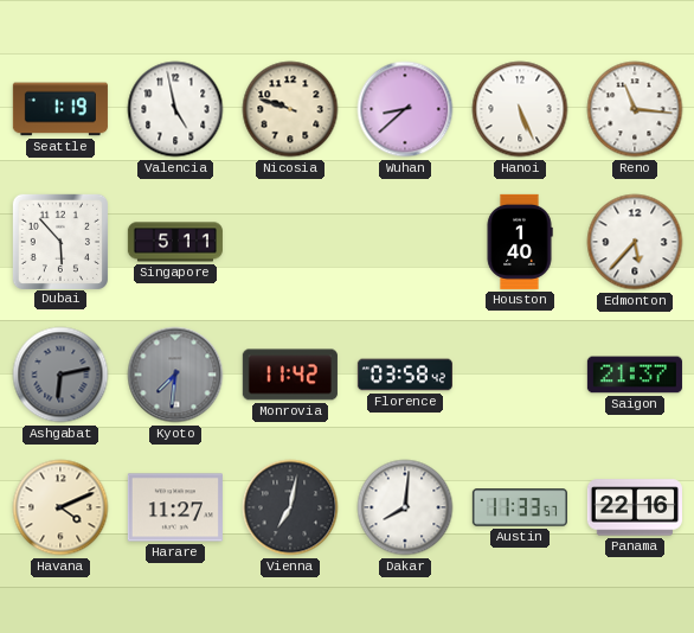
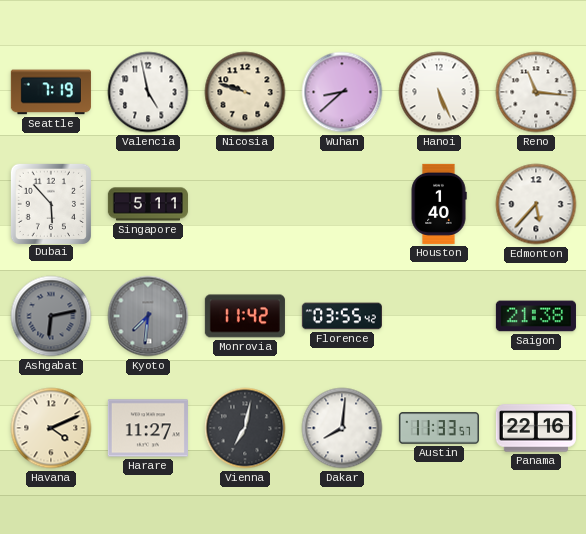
Seattle: 1:19 -> 7:19
Florence: 03:58 -> 03:55
Saigon: 21:37 -> 21:38
